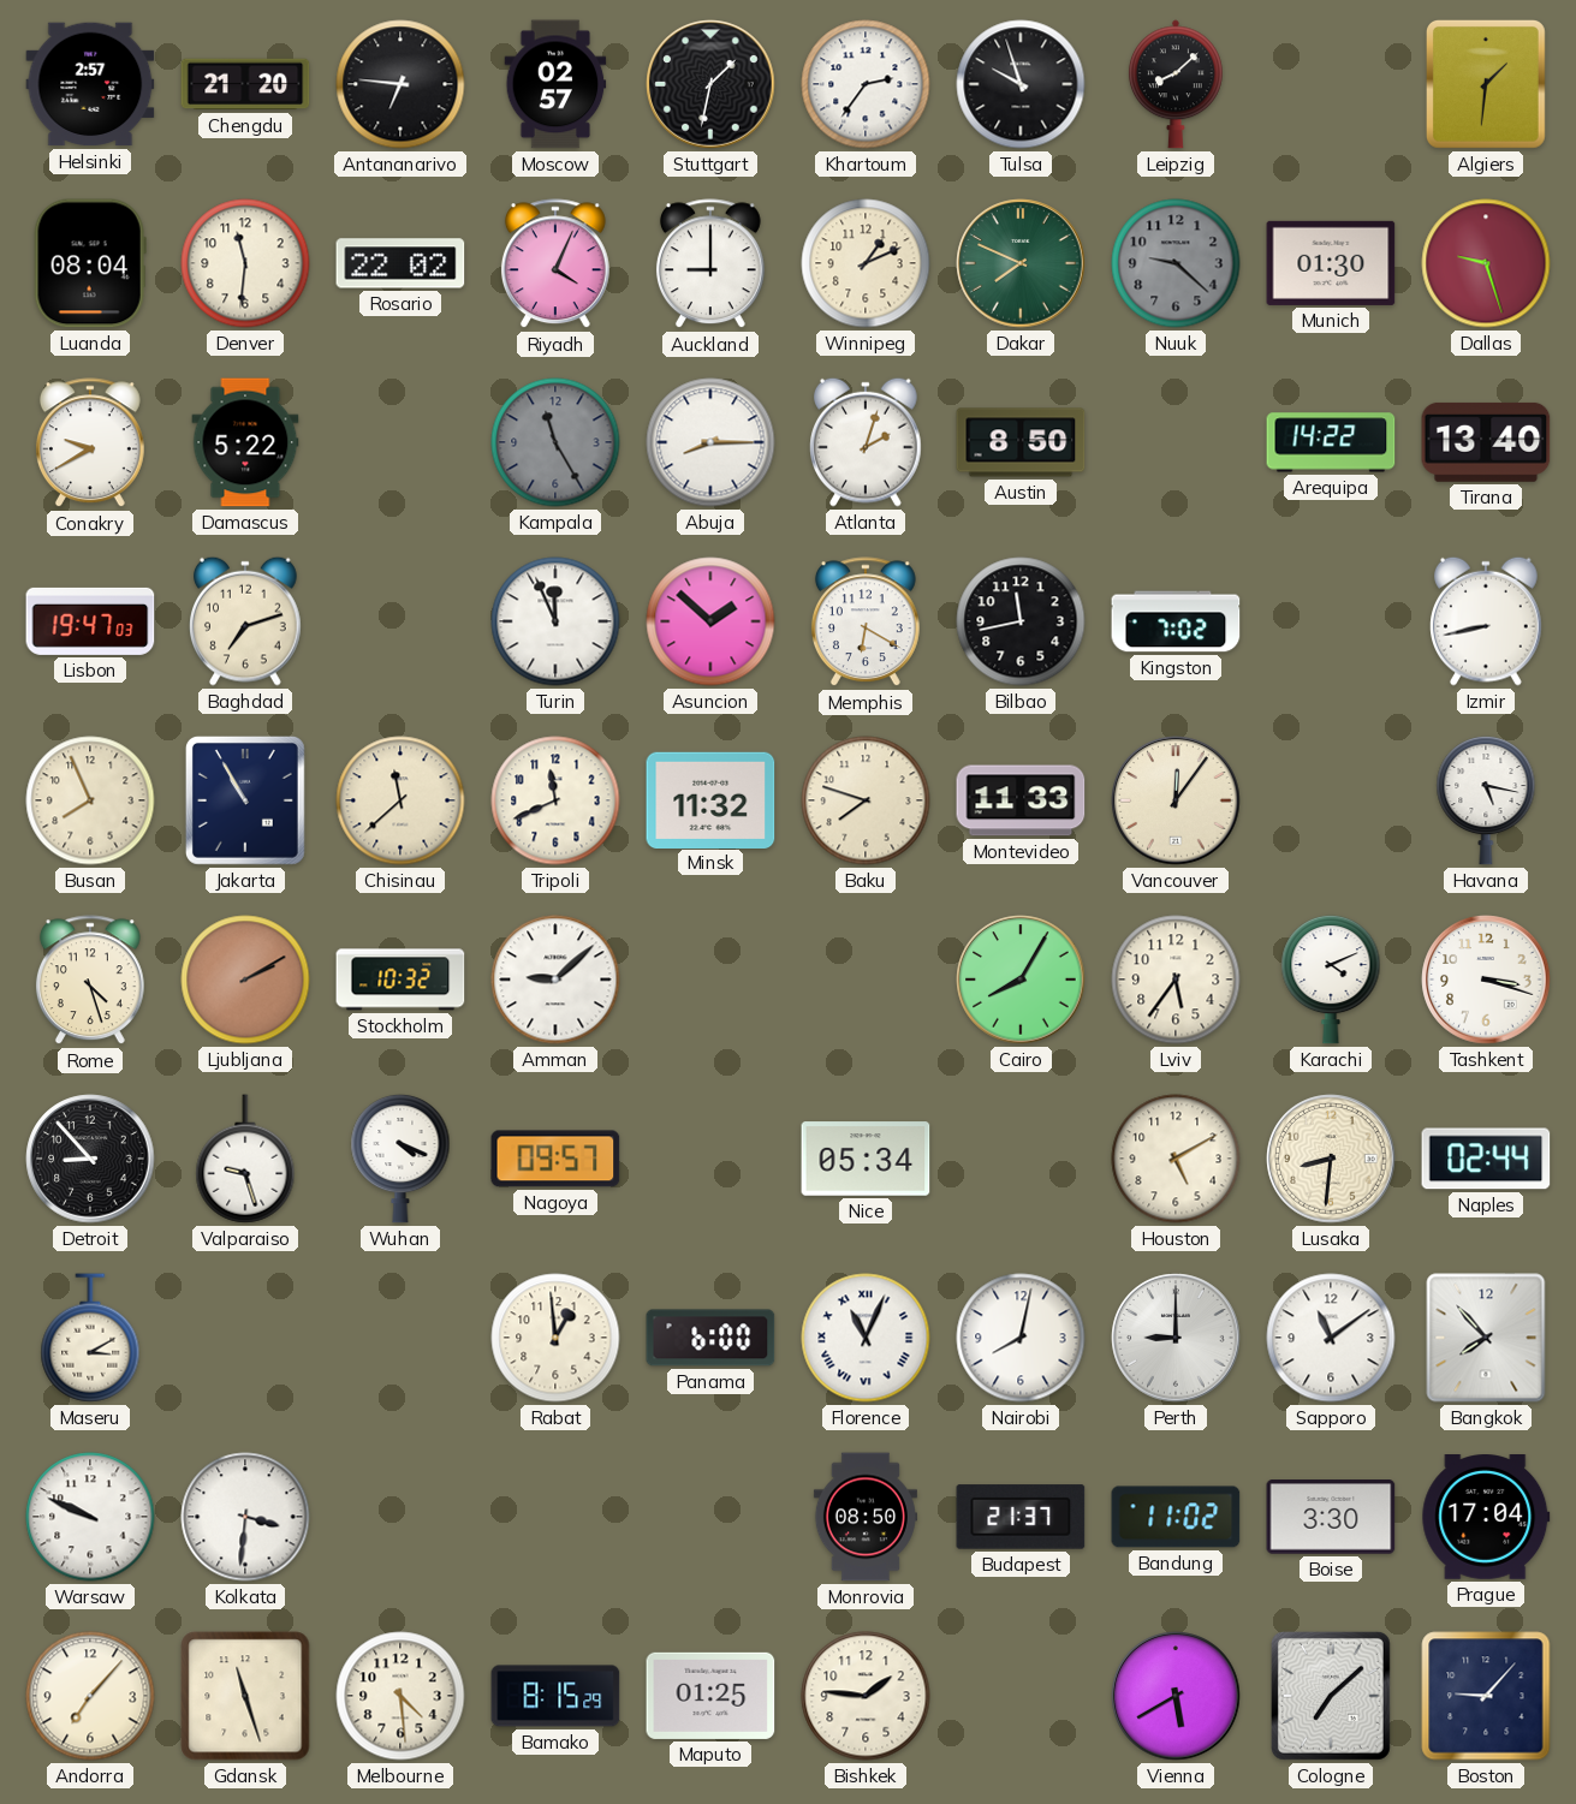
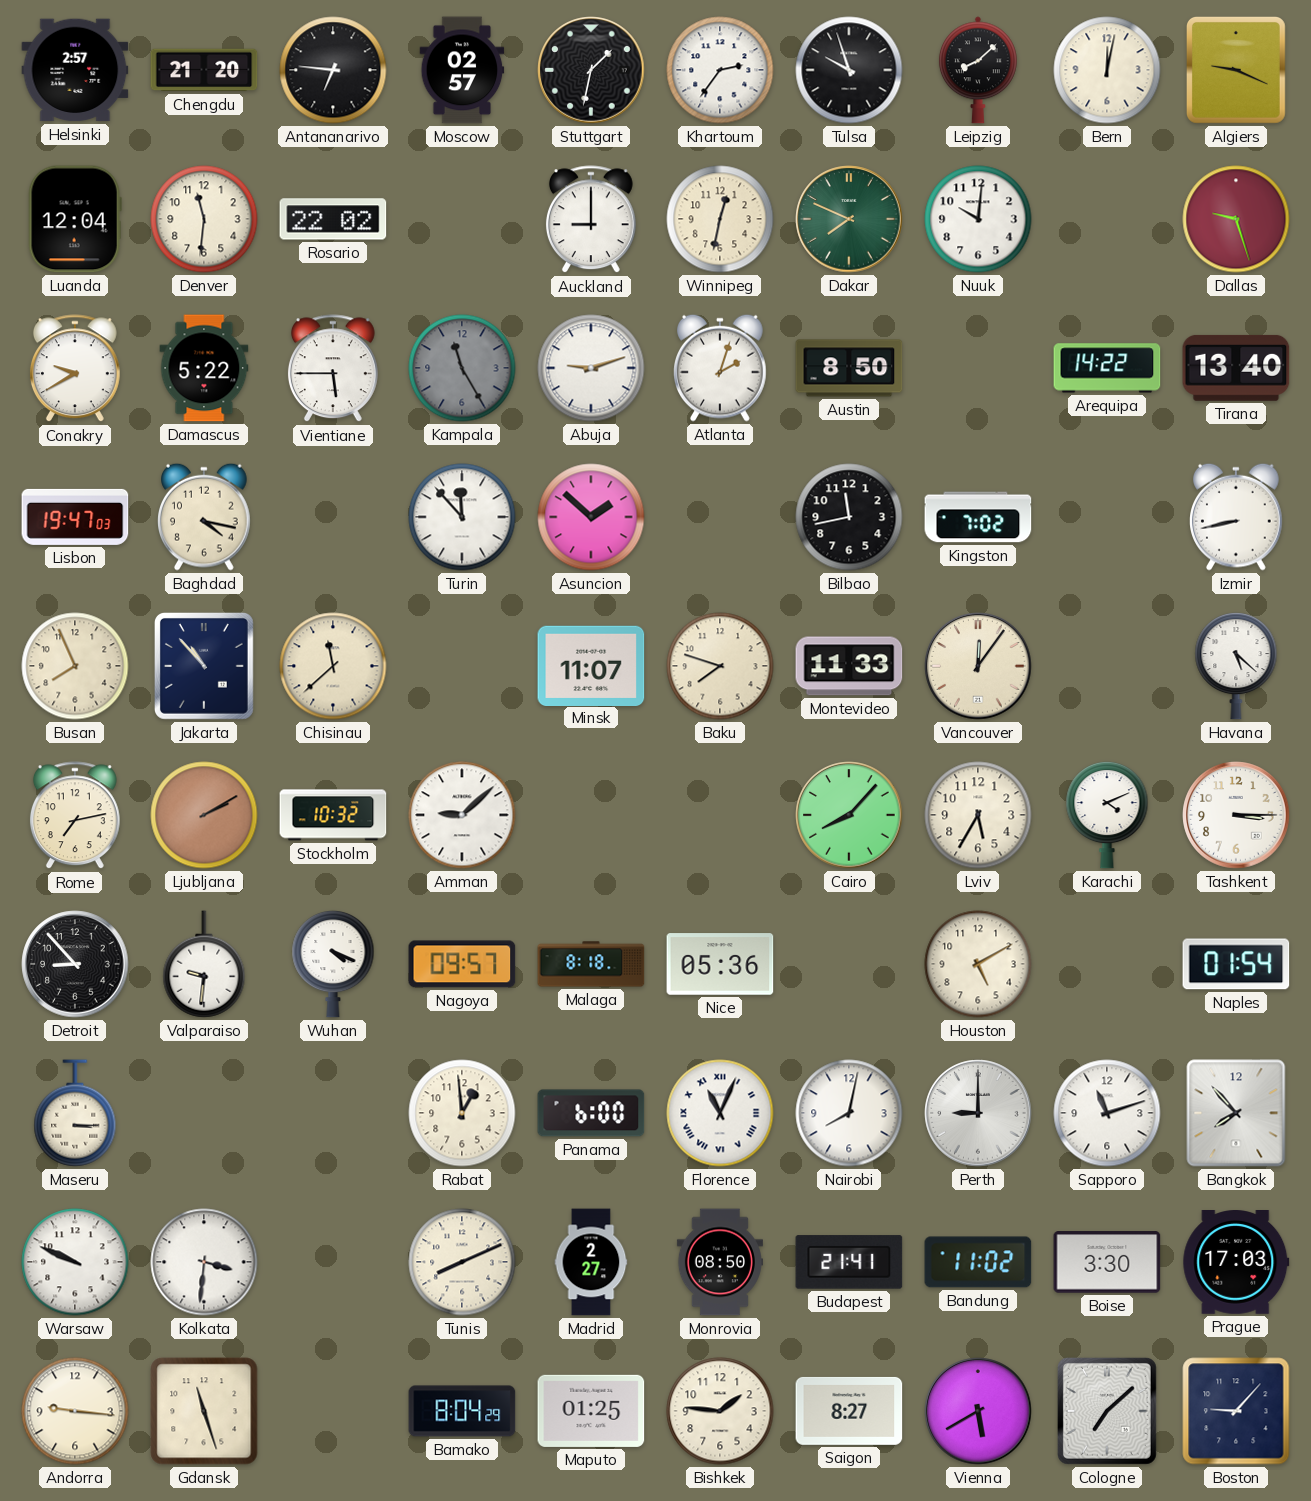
Bern: none -> 12:02
Algiers: 1:31 -> 9:19
Luanda: 08:04 -> 12:04
Riyadh: 4:04 -> none
Winnipeg: 1:11 -> 12:32
Nuuk: 9:22 -> 10:01
Nuuk dial: grey -> white
Munich: 01:30 -> none
Vientiane: none -> 5:45
Abuja: 8:15 -> 9:12
Baghdad: 7:12 -> 4:17
Turin: 11:56 -> 11:53
Memphis: 6:20 -> none
Jakarta: 10:55 -> 10:53
Tripoli: 11:41 -> none
Minsk: 11:32 -> 11:07
Havana: 5:17 -> 5:22
Rome: 4:27 -> 7:13
Cairo: 8:05 -> 8:07
Lviv: 5:36 -> 5:35
Tashkent: 3:18 -> 3:15
Valparaiso: 9:27 -> 9:31
Malaga: none -> 8:18
Nice: 05:34 -> 05:36
Lusaka: 8:31 -> none
Naples: 02:44 -> 01:54
Maseru: 3:10 -> 3:15
Sapporo: 11:09 -> 11:12
Tunis: none -> 8:11
Madrid: none -> 2:27
Budapest: 21:37 -> 21:41
Prague: 17:04 -> 17:03
Andorra: 7:07 -> 9:16
Melbourne: 4:29 -> none
Bamako: 8:15 -> 8:04
Saigon: none -> 8:27
